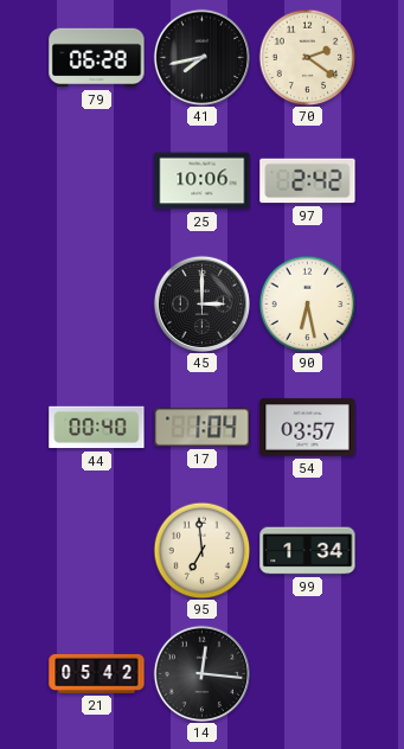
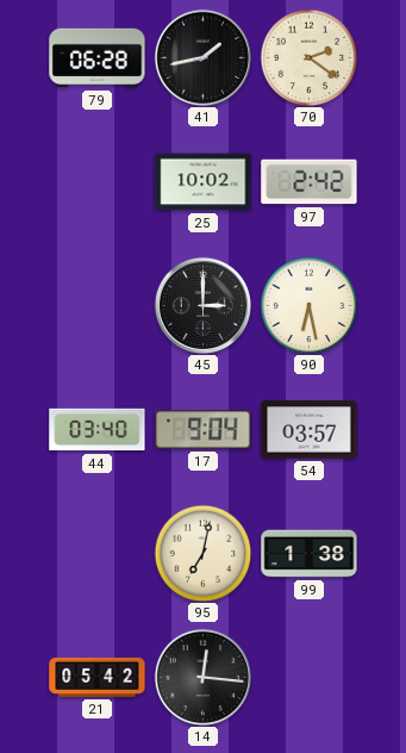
41: 7:43 -> 1:43
25: 10:06 -> 10:02
44: 00:40 -> 03:40
17: 1:04 -> 9:04
95: 6:59 -> 7:02
99: 1:34 -> 1:38
